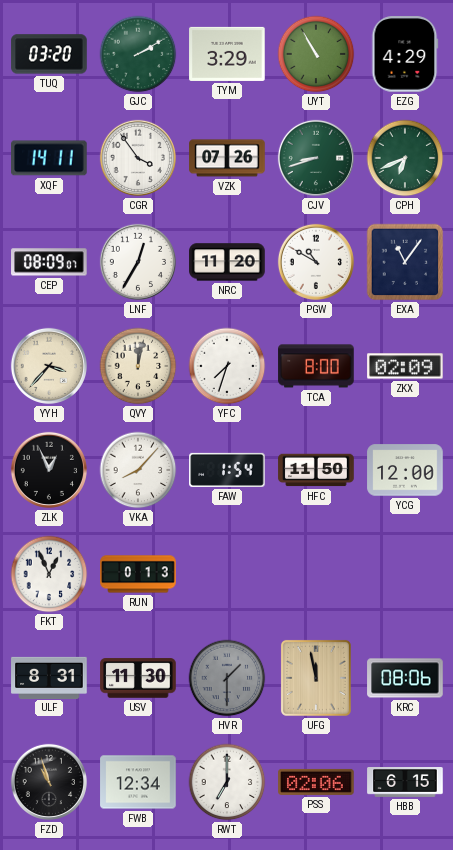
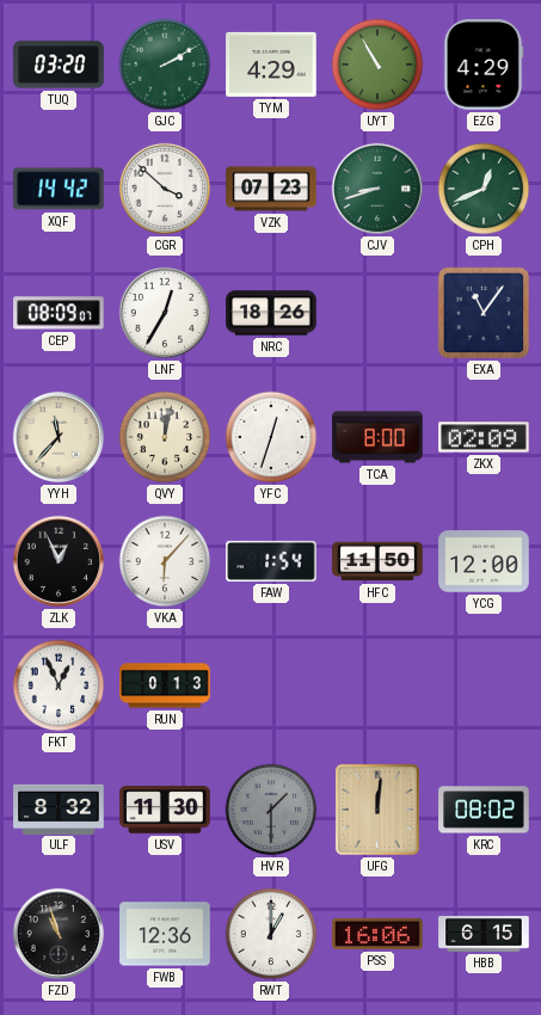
TYM: 3:29 -> 4:29
XQF: 14:11 -> 14:42
CGR: 3:54 -> 3:52
VZK: 07:26 -> 07:23
CPH: 6:41 -> 12:41
NRC: 11:20 -> 18:26
PGW: 10:50 -> none
YYH: 3:37 -> 11:37
YFC: 7:33 -> 12:33
VKA: 8:07 -> 6:07
ULF: 8:31 -> 8:32
UFG: 11:58 -> 12:01
KRC: 08:06 -> 08:02
FWB: 12:34 -> 12:36
RWT: 7:00 -> 1:00
PSS: 02:06 -> 16:06
